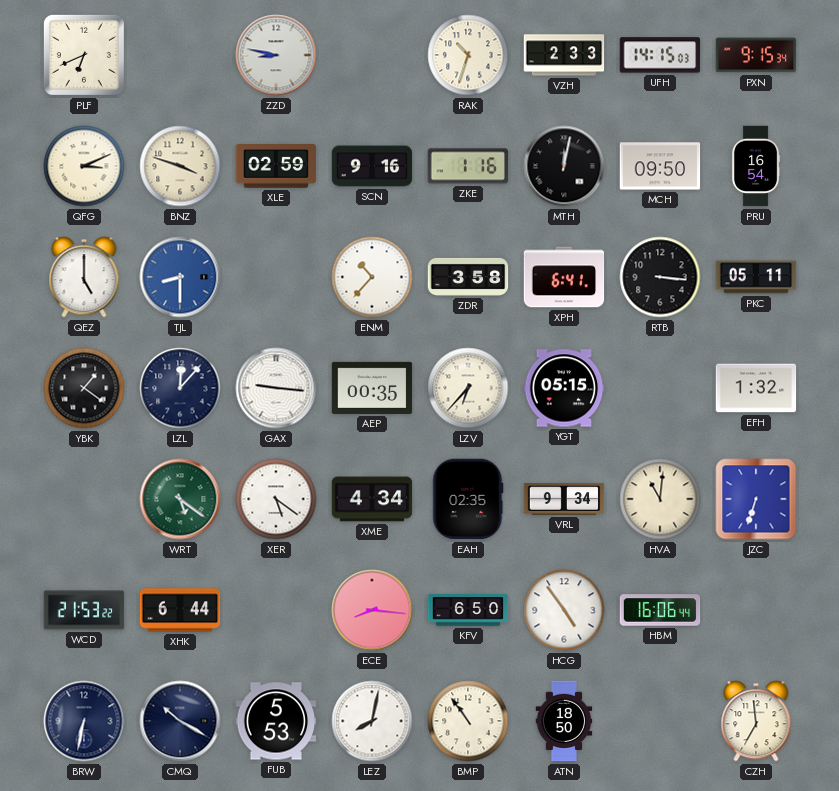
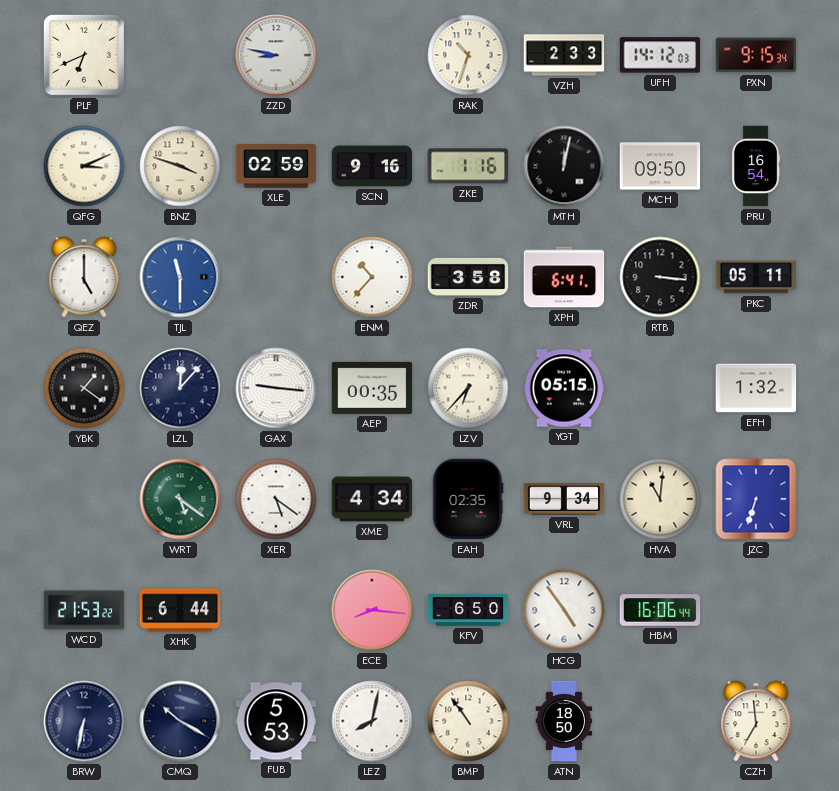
UFH: 14:15 -> 14:12
TJL: 8:30 -> 11:30
